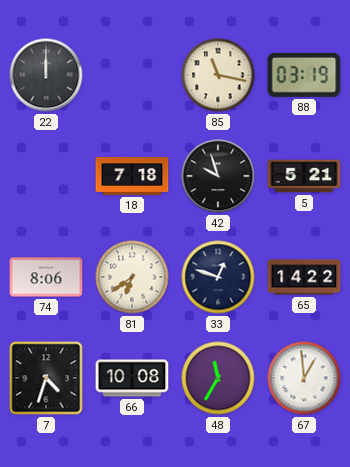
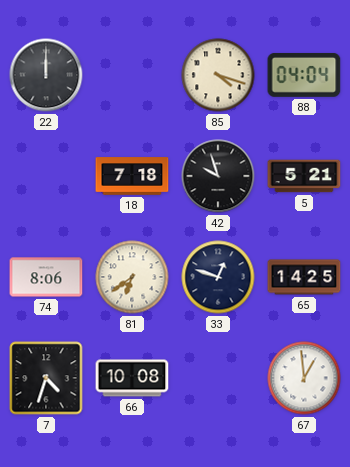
85: 11:17 -> 4:18
88: 03:19 -> 04:04
65: 14:22 -> 14:25
48: 11:35 -> none
